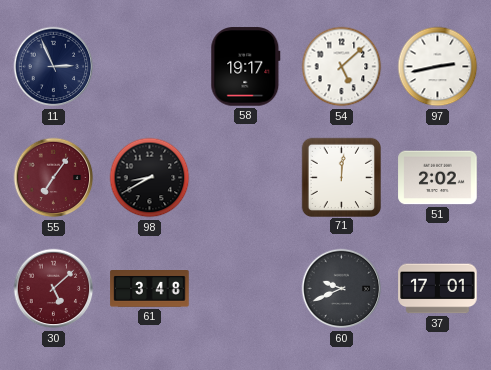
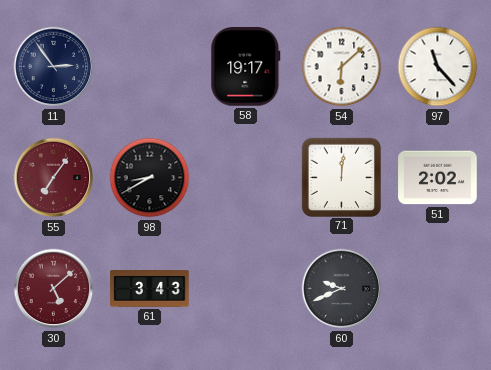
11: 2:56 -> 2:54
54: 5:08 -> 6:08
97: 2:43 -> 11:23
61: 3:48 -> 3:43
37: 17:01 -> none
